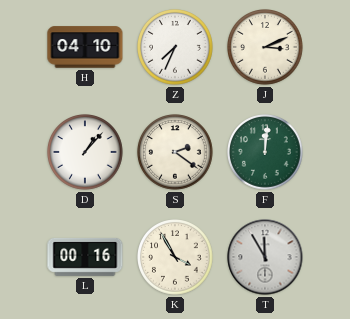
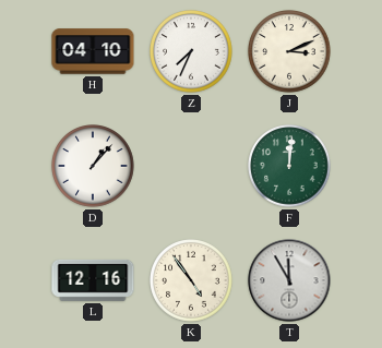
S: 2:21 -> none
L: 00:16 -> 12:16
K: 3:55 -> 4:54
